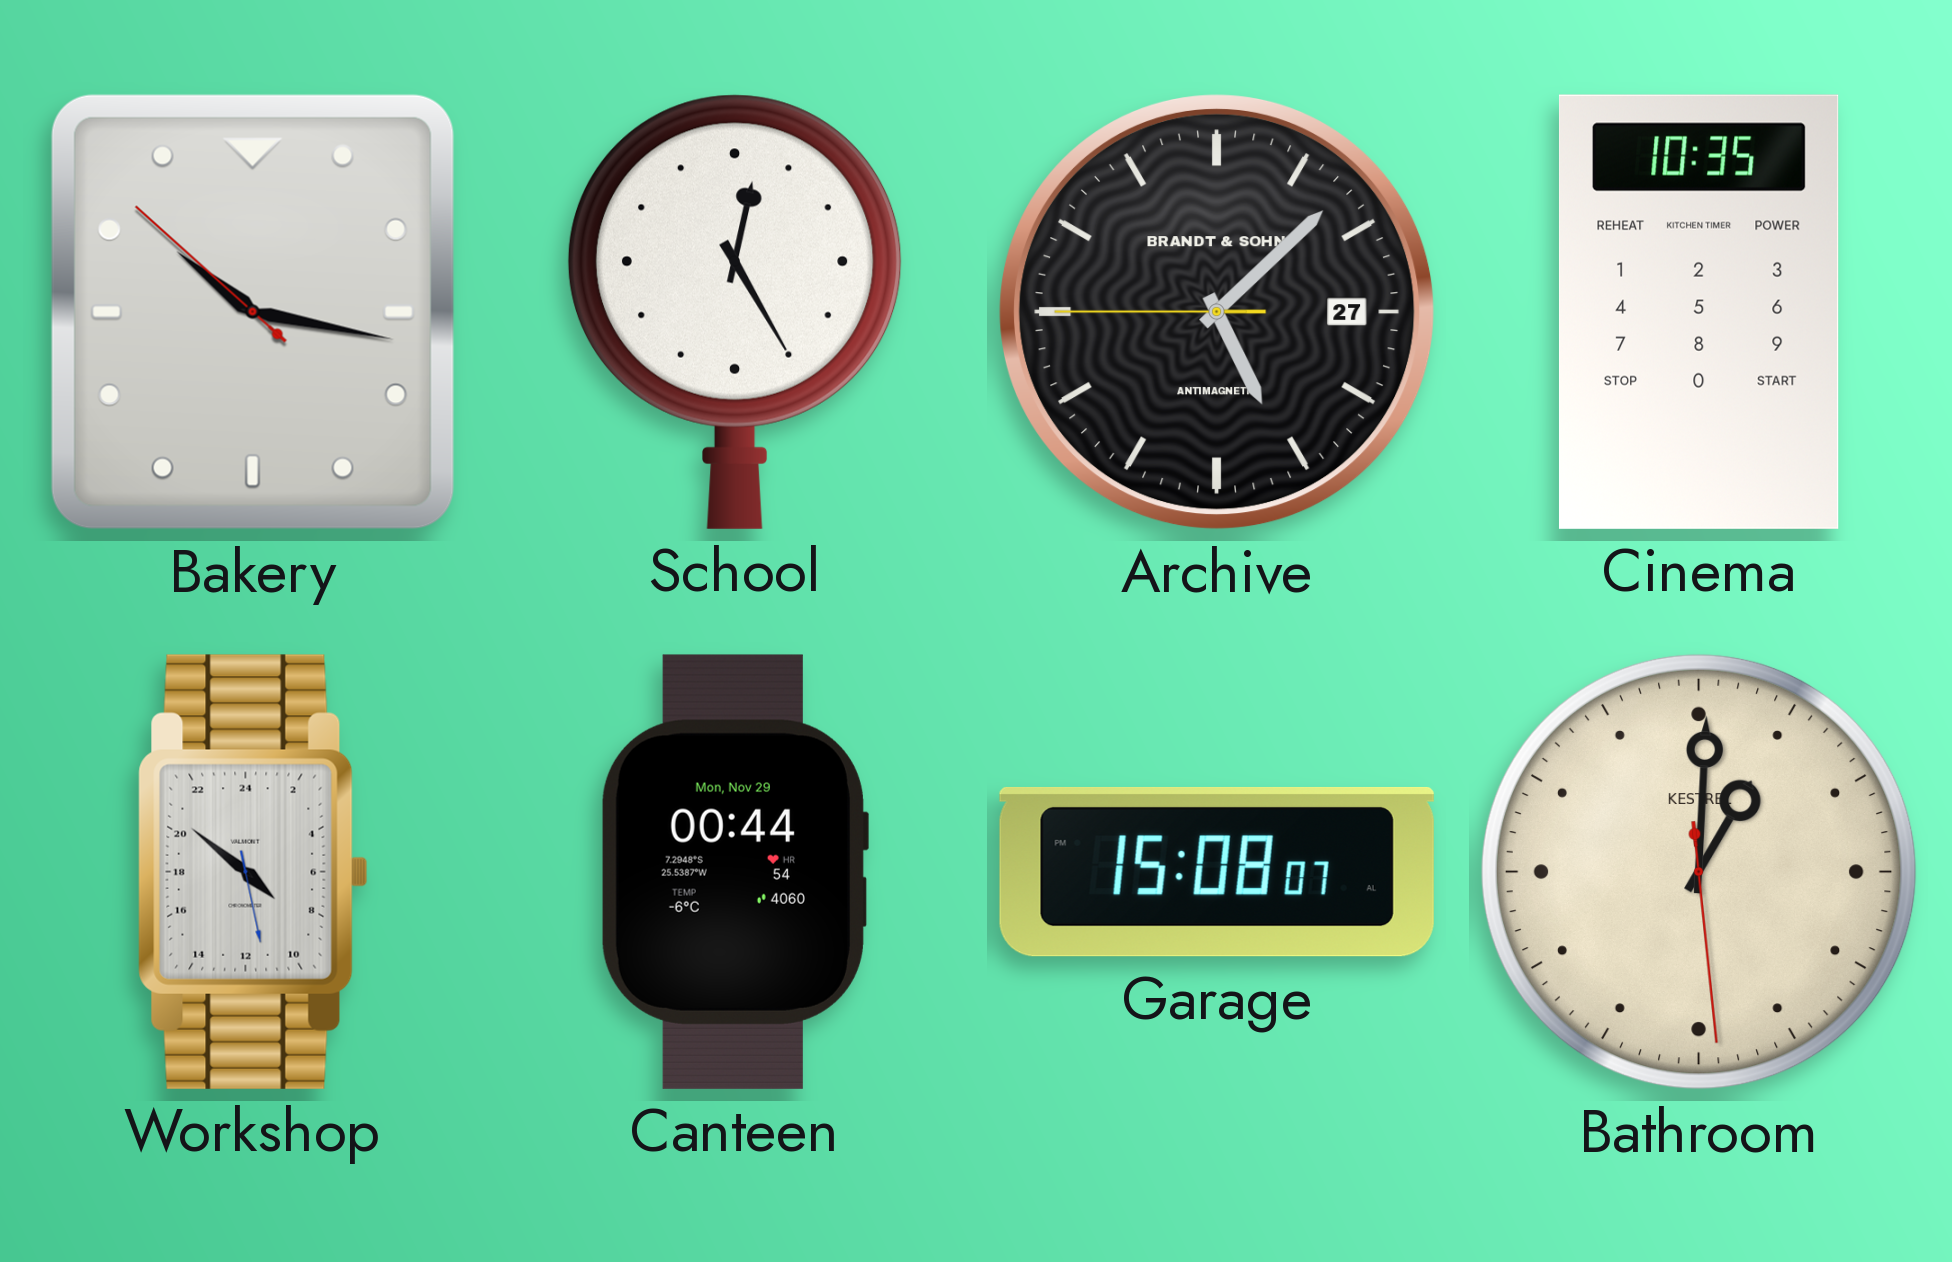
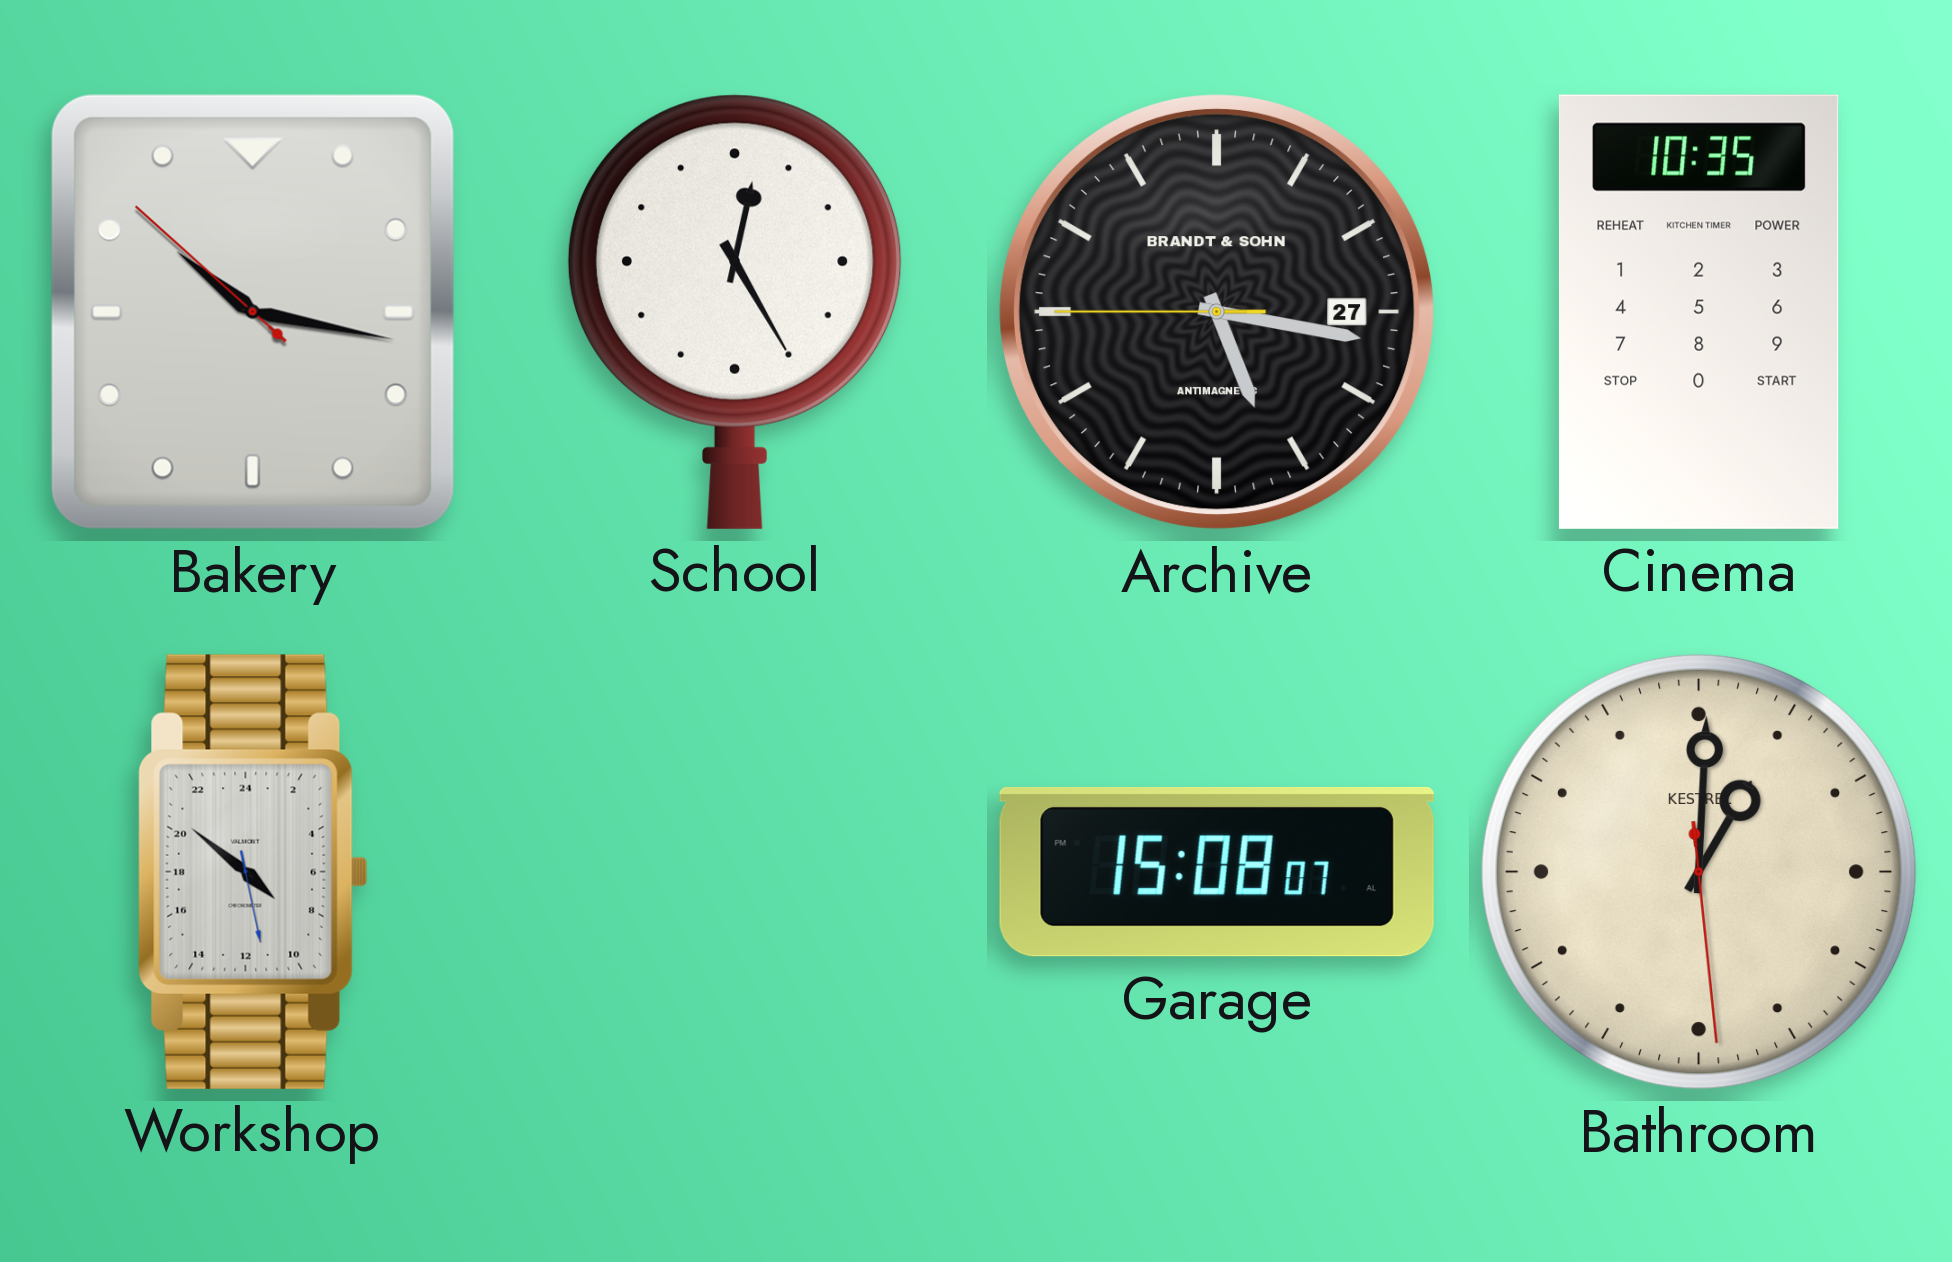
Archive: 5:07 -> 5:16
Canteen: 00:44 -> none
